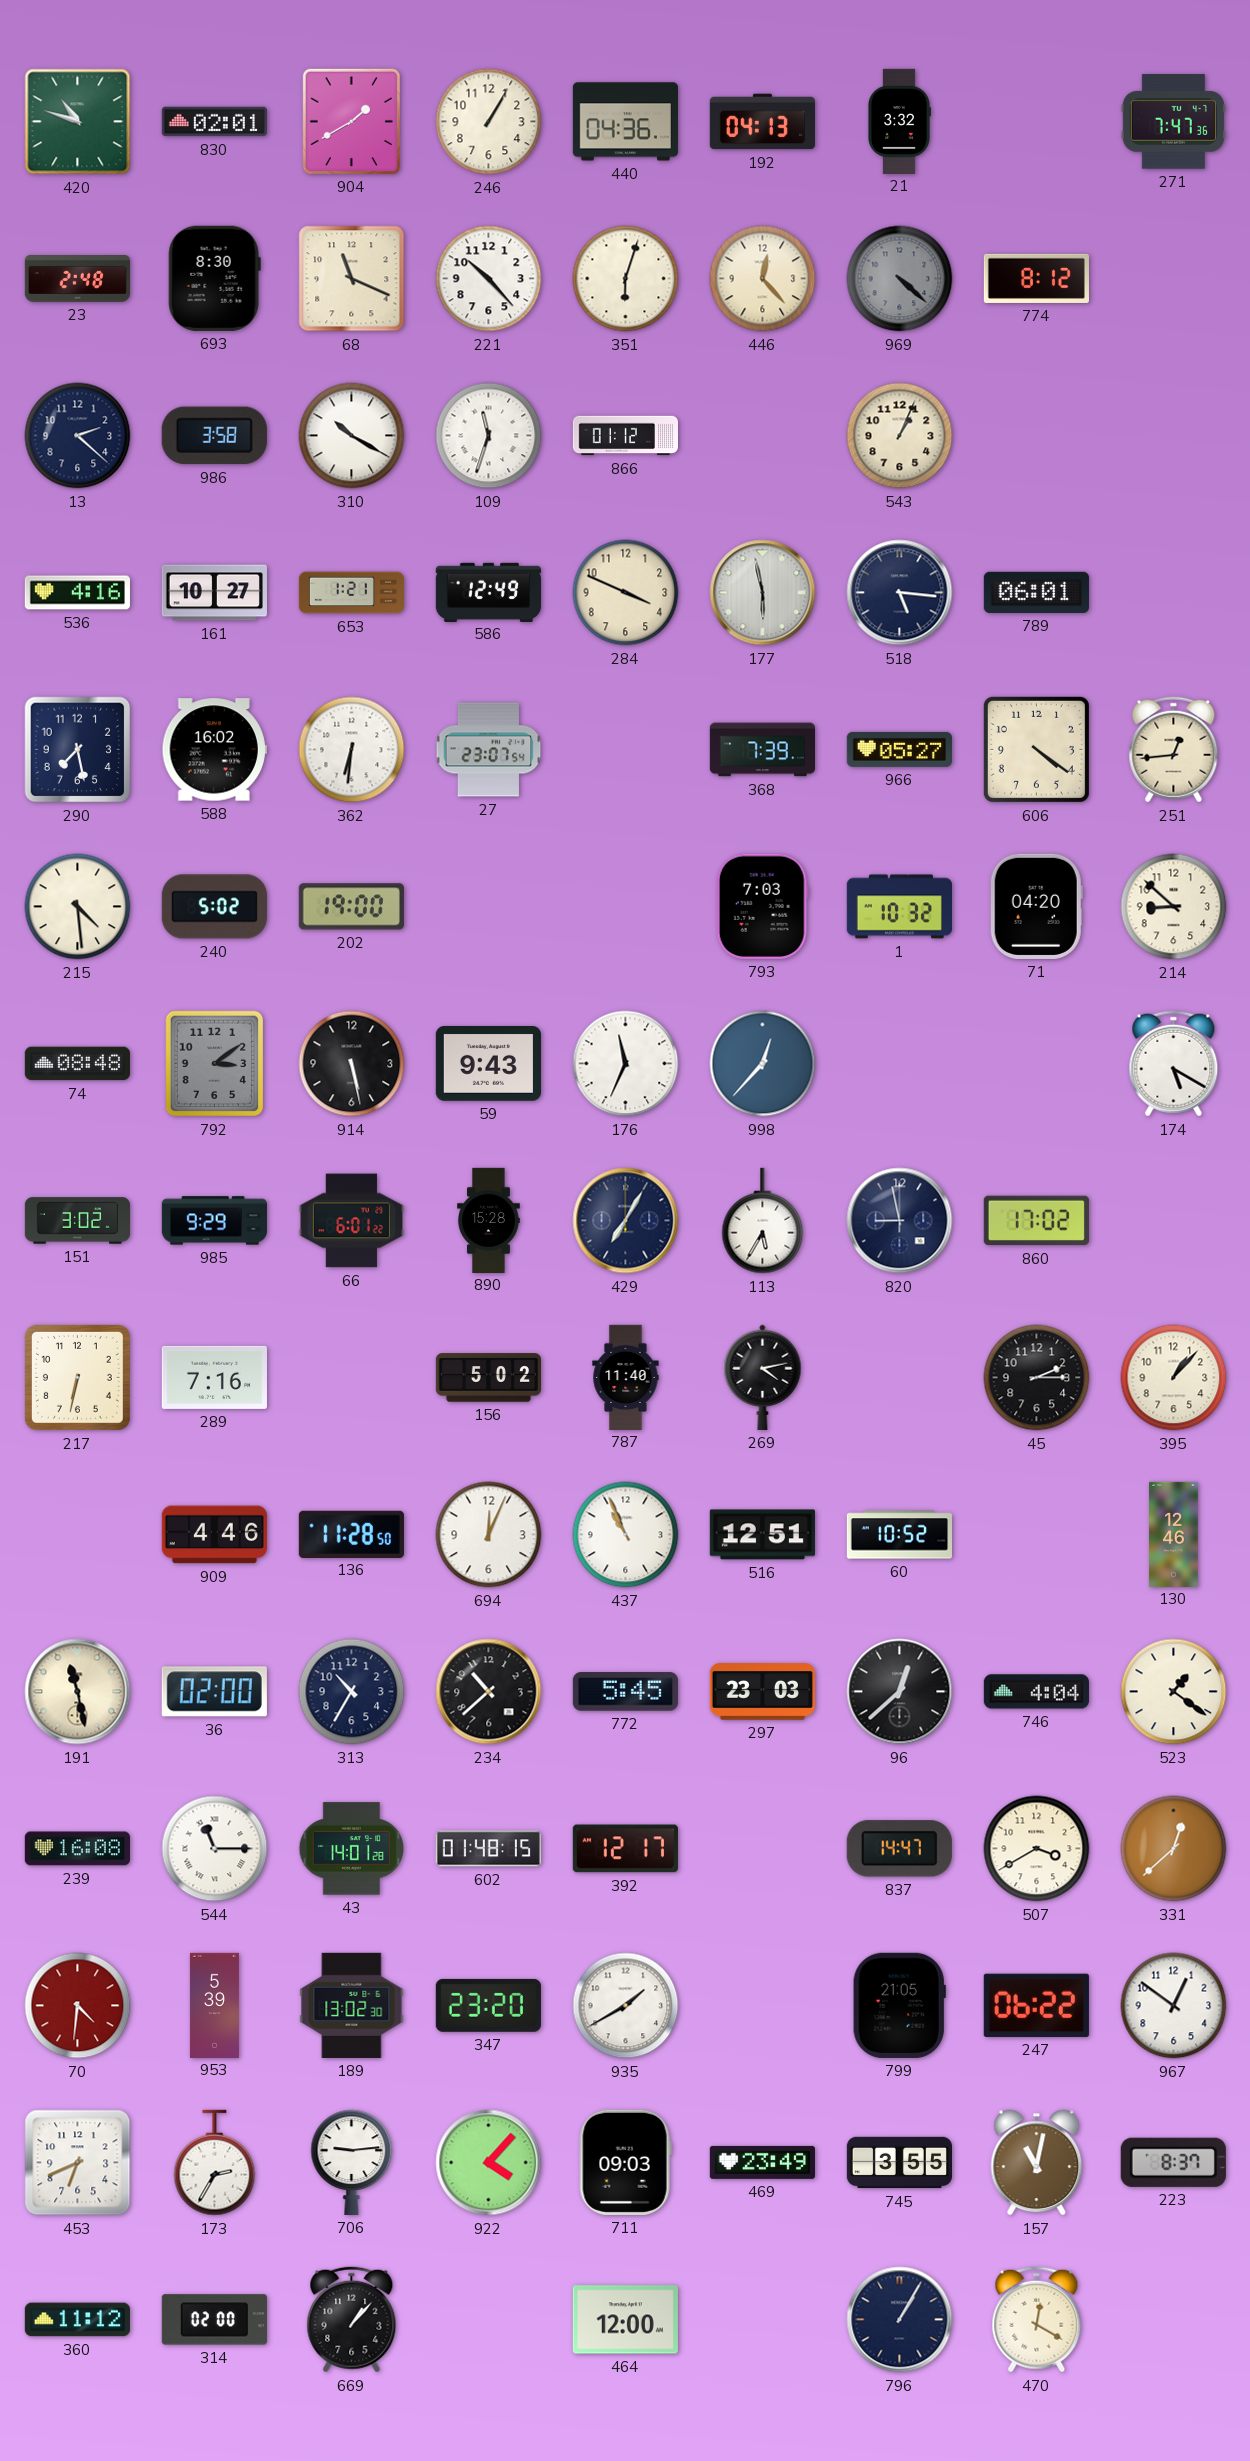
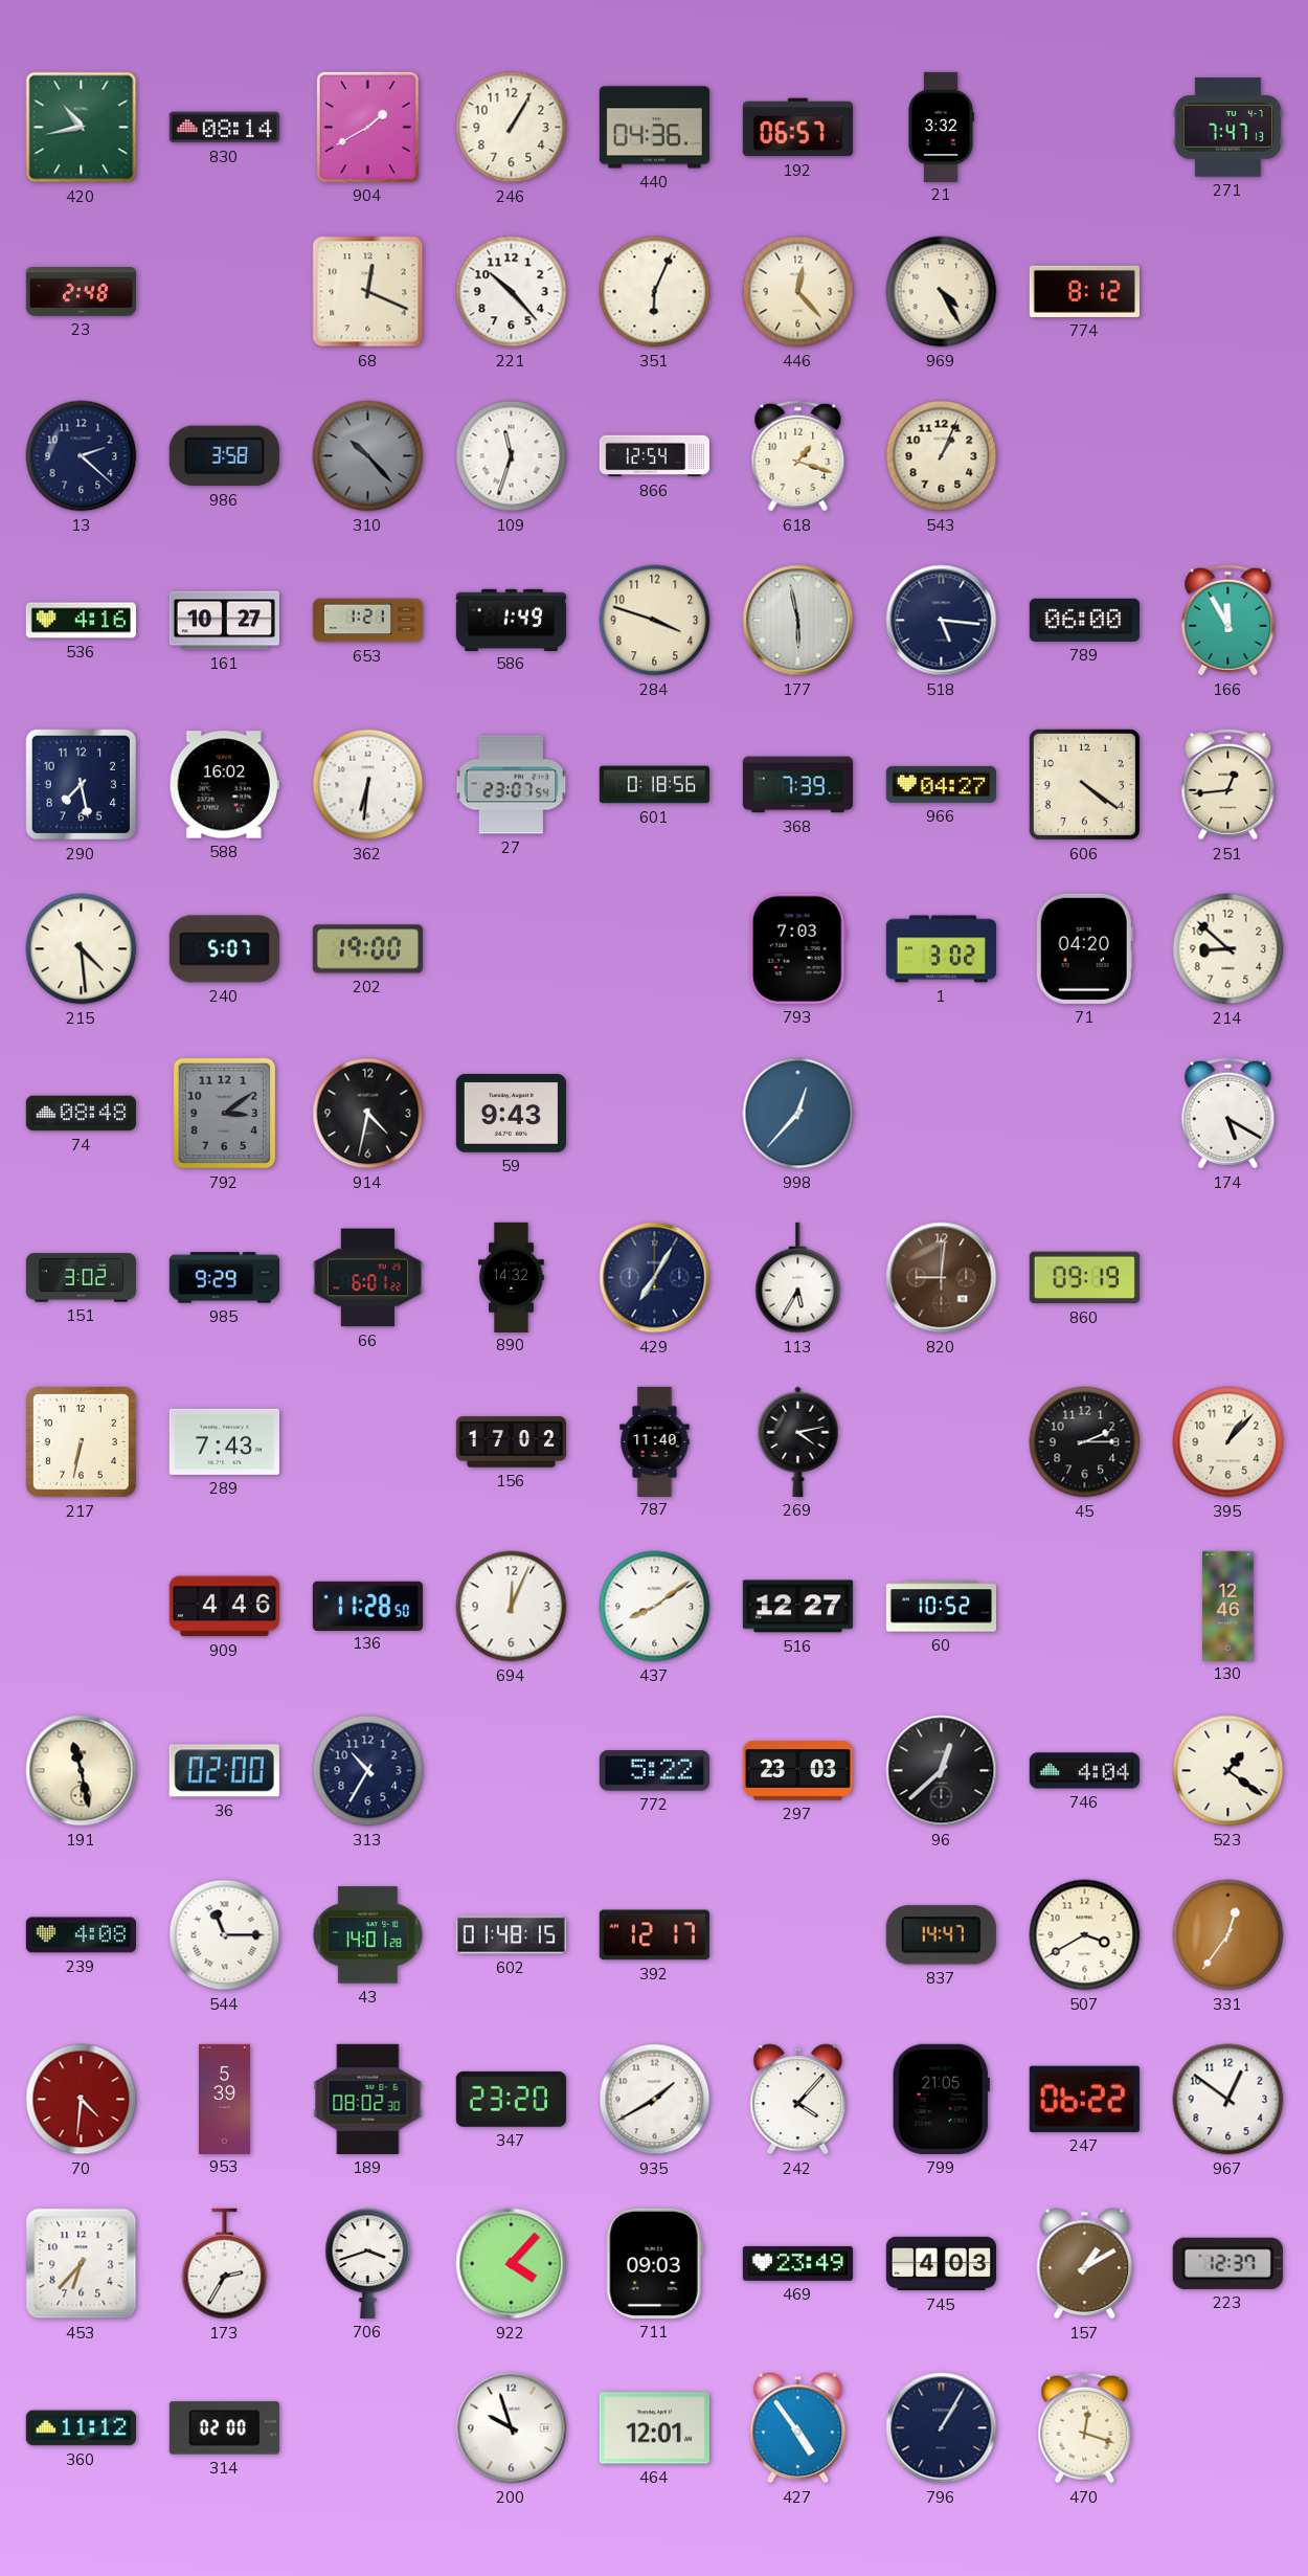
420: 10:48 -> 10:43
830: 02:01 -> 08:14
192: 04:13 -> 06:57
271: 7:47:36 -> 7:47:13
693: 8:30 -> none
68: 11:19 -> 12:19
351: 6:03 -> 6:04
969: 4:22 -> 4:25
969 dial: grey -> cream
310: 10:20 -> 10:23
310 dial: white -> grey
866: 01:12 -> 12:54
618: none -> 1:18
586: 12:49 -> 1:49
284: 3:49 -> 3:48
789: 06:01 -> 06:00
166: none -> 11:55
601: none -> 0:18
966: 05:27 -> 04:27
240: 5:02 -> 5:07
1: 10:32 -> 3:02
914: 5:28 -> 4:32
176: 11:34 -> none
890: 15:28 -> 14:32
820: 8:58 -> 9:01
820 dial: navy -> brown
860: 17:02 -> 09:19
289: 7:16 -> 7:43
156: 5:02 -> 17:02
437: 10:56 -> 8:09
516: 12:51 -> 12:27
234: 10:38 -> none
772: 5:45 -> 5:22
239: 16:08 -> 4:08
331: 12:38 -> 12:36
189: 13:02 -> 08:02
242: none -> 4:07
453: 6:41 -> 6:37
706: 9:14 -> 3:42
745: 3:55 -> 4:03
157: 11:02 -> 1:10
223: 8:37 -> 12:37
669: 1:07 -> none
200: none -> 9:57
464: 12:00 -> 12:01
427: none -> 4:54
470: 12:20 -> 12:18
